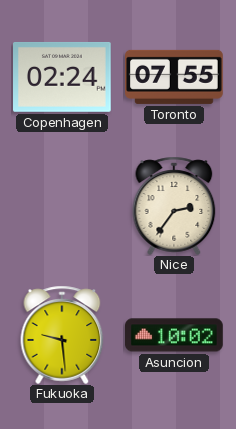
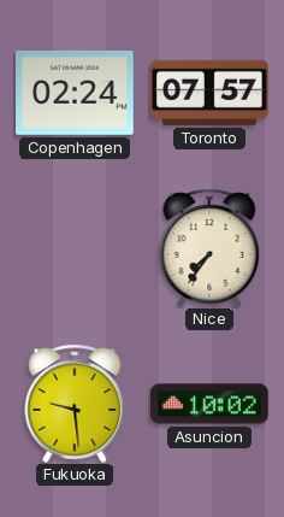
Toronto: 07:55 -> 07:57
Nice: 2:36 -> 7:36
